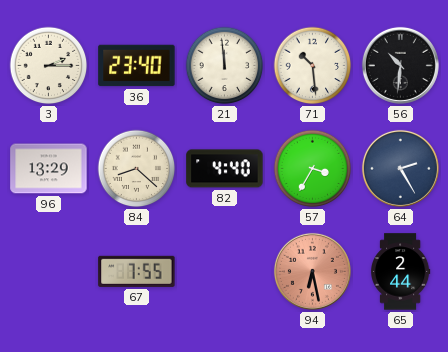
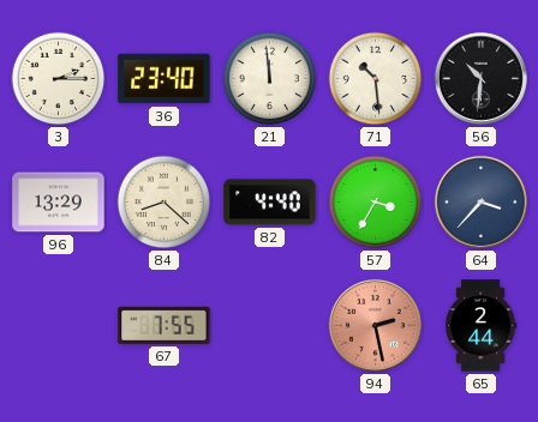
64: 2:25 -> 3:37
94: 6:28 -> 2:28
